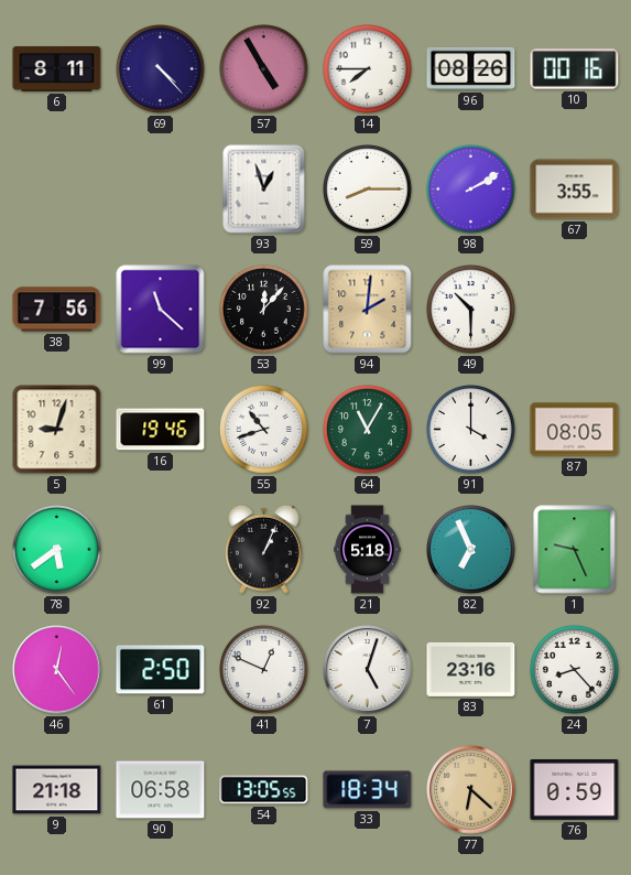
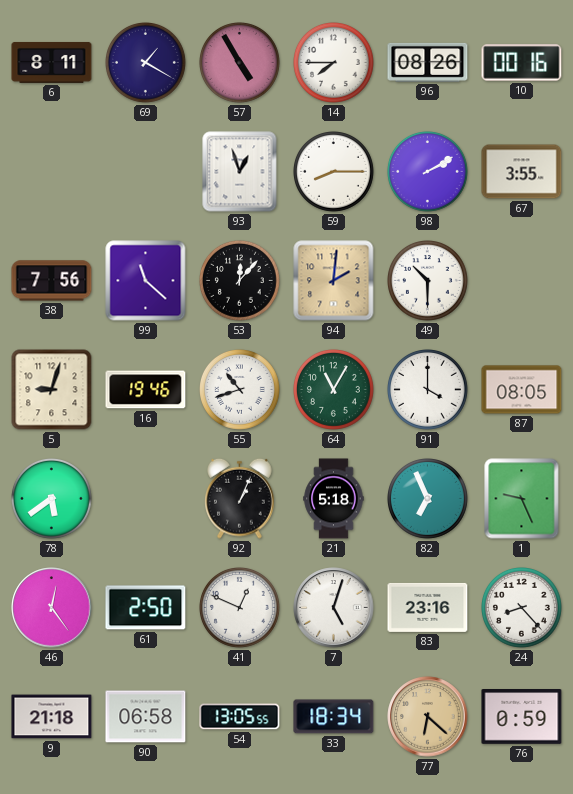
69: 4:23 -> 1:20
